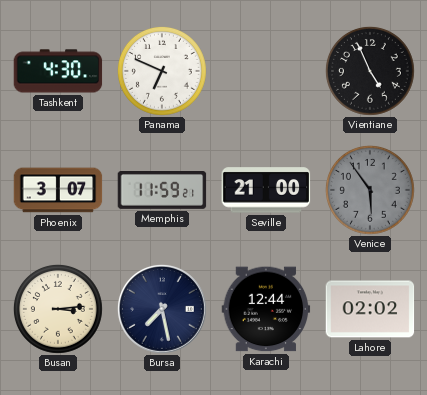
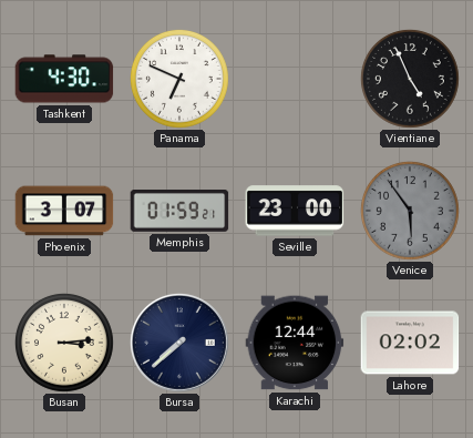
Memphis: 11:59 -> 01:59
Seville: 21:00 -> 23:00
Bursa: 7:28 -> 7:38
